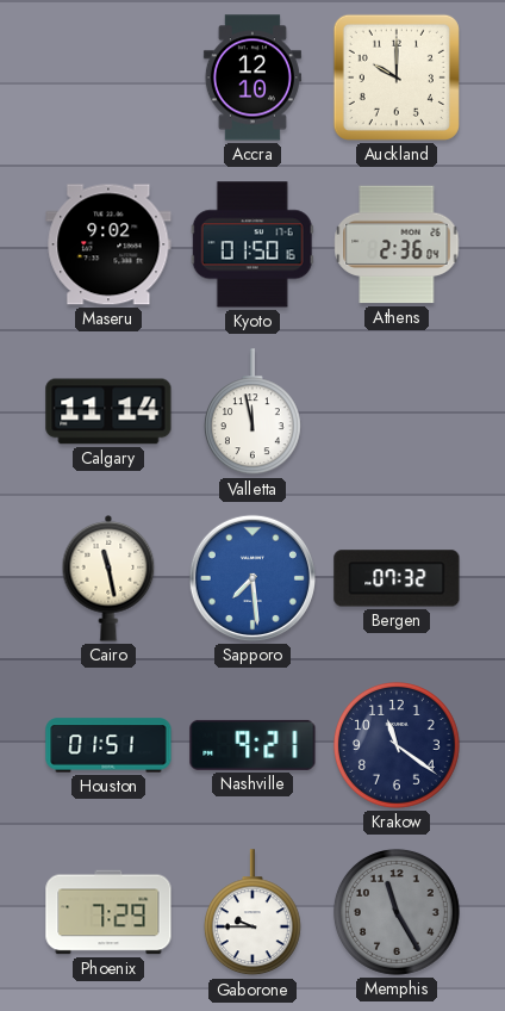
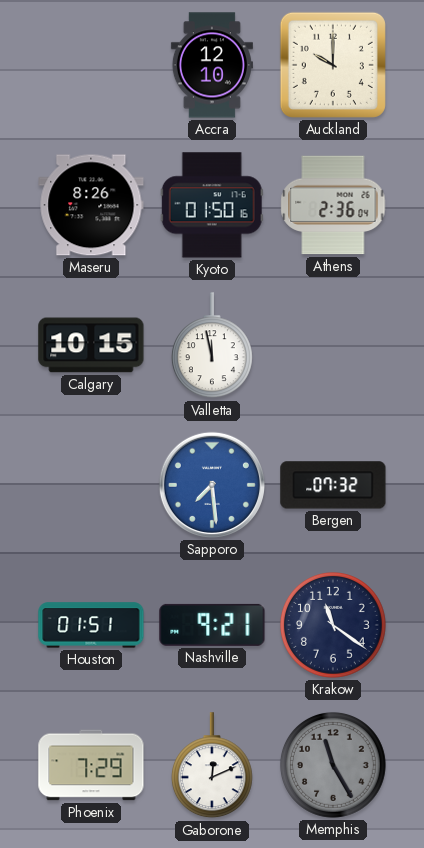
Maseru: 9:02 -> 8:26
Calgary: 11:14 -> 10:15
Cairo: 11:28 -> none
Gaborone: 9:45 -> 12:11
